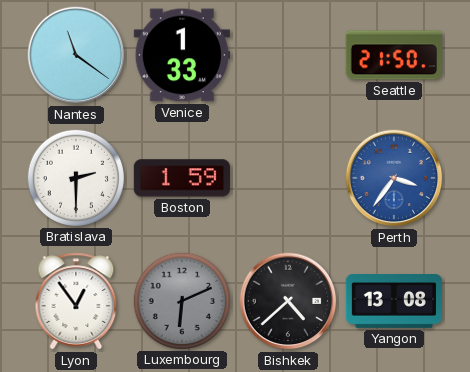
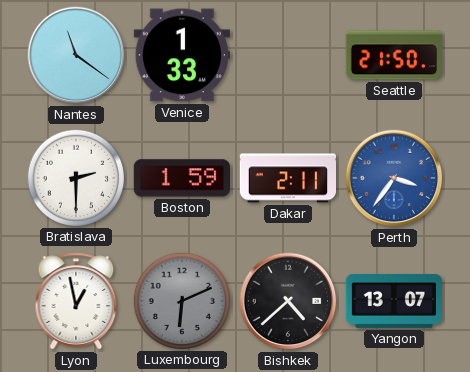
Dakar: none -> 2:11
Lyon: 12:54 -> 12:58
Yangon: 13:08 -> 13:07
